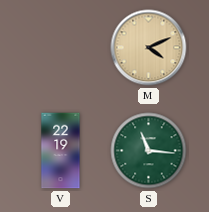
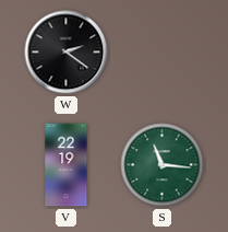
W: none -> 2:21
M: 4:11 -> none
